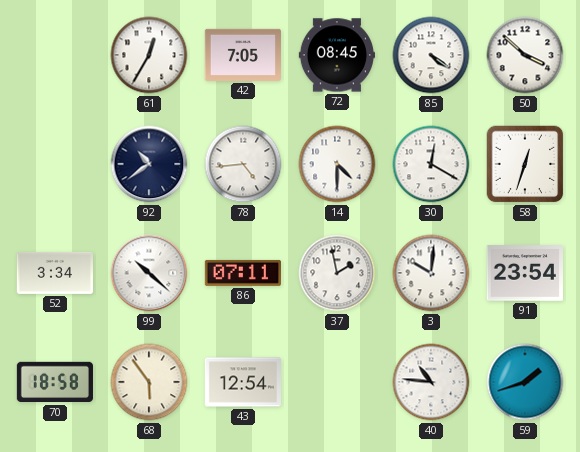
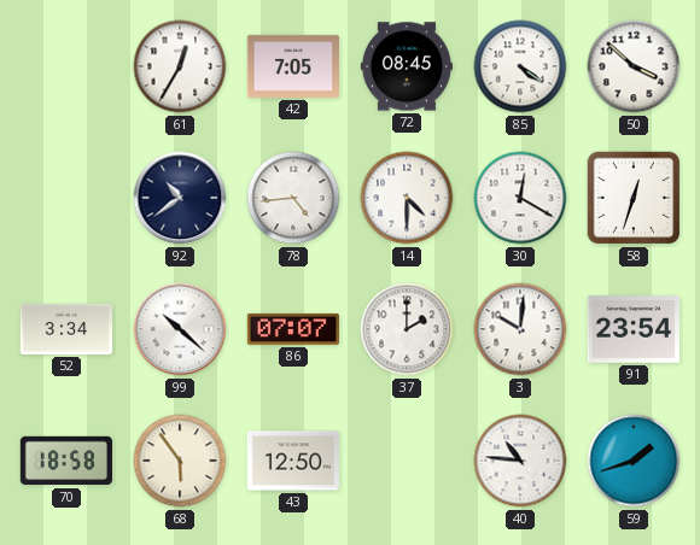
86: 07:11 -> 07:07
37: 1:58 -> 2:00
43: 12:54 -> 12:50
